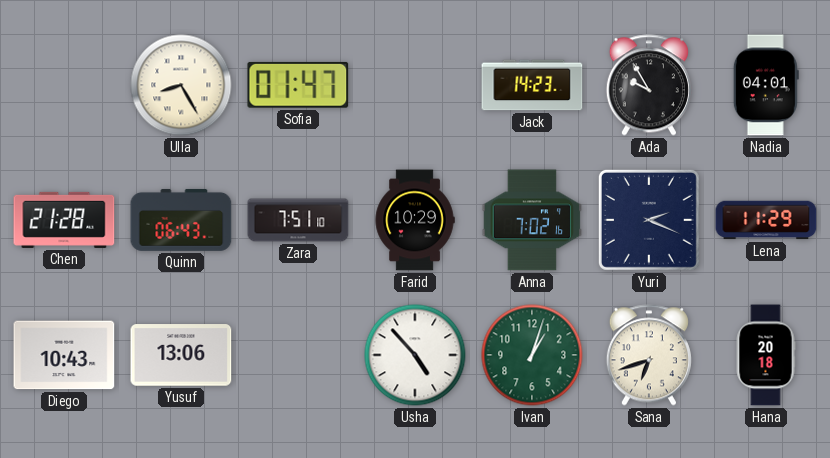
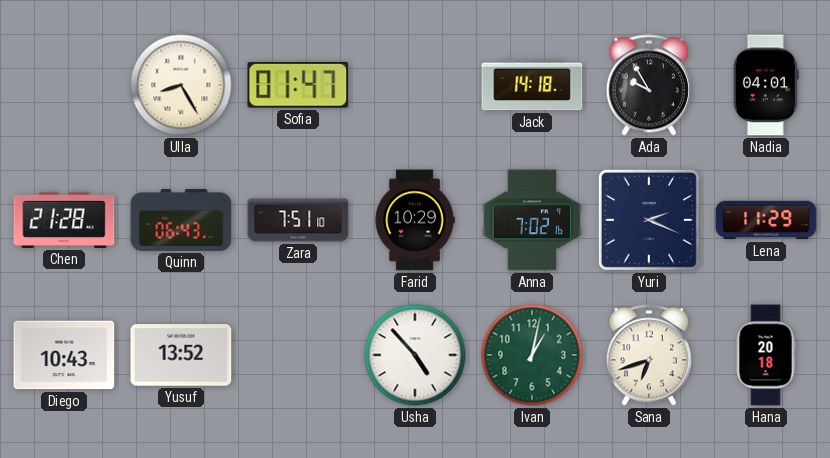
Jack: 14:23 -> 14:18
Yusuf: 13:06 -> 13:52
Ivan: 1:03 -> 1:02
